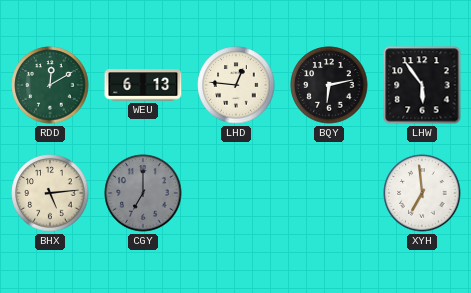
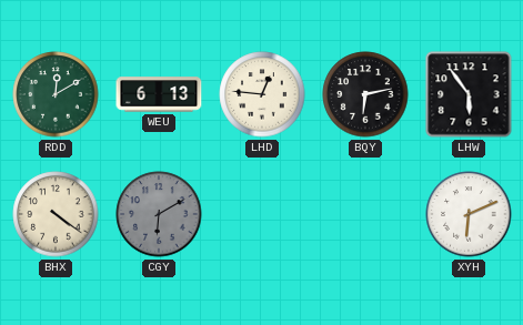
BHX: 5:14 -> 4:21
CGY: 7:00 -> 6:10
XYH: 6:59 -> 6:11
